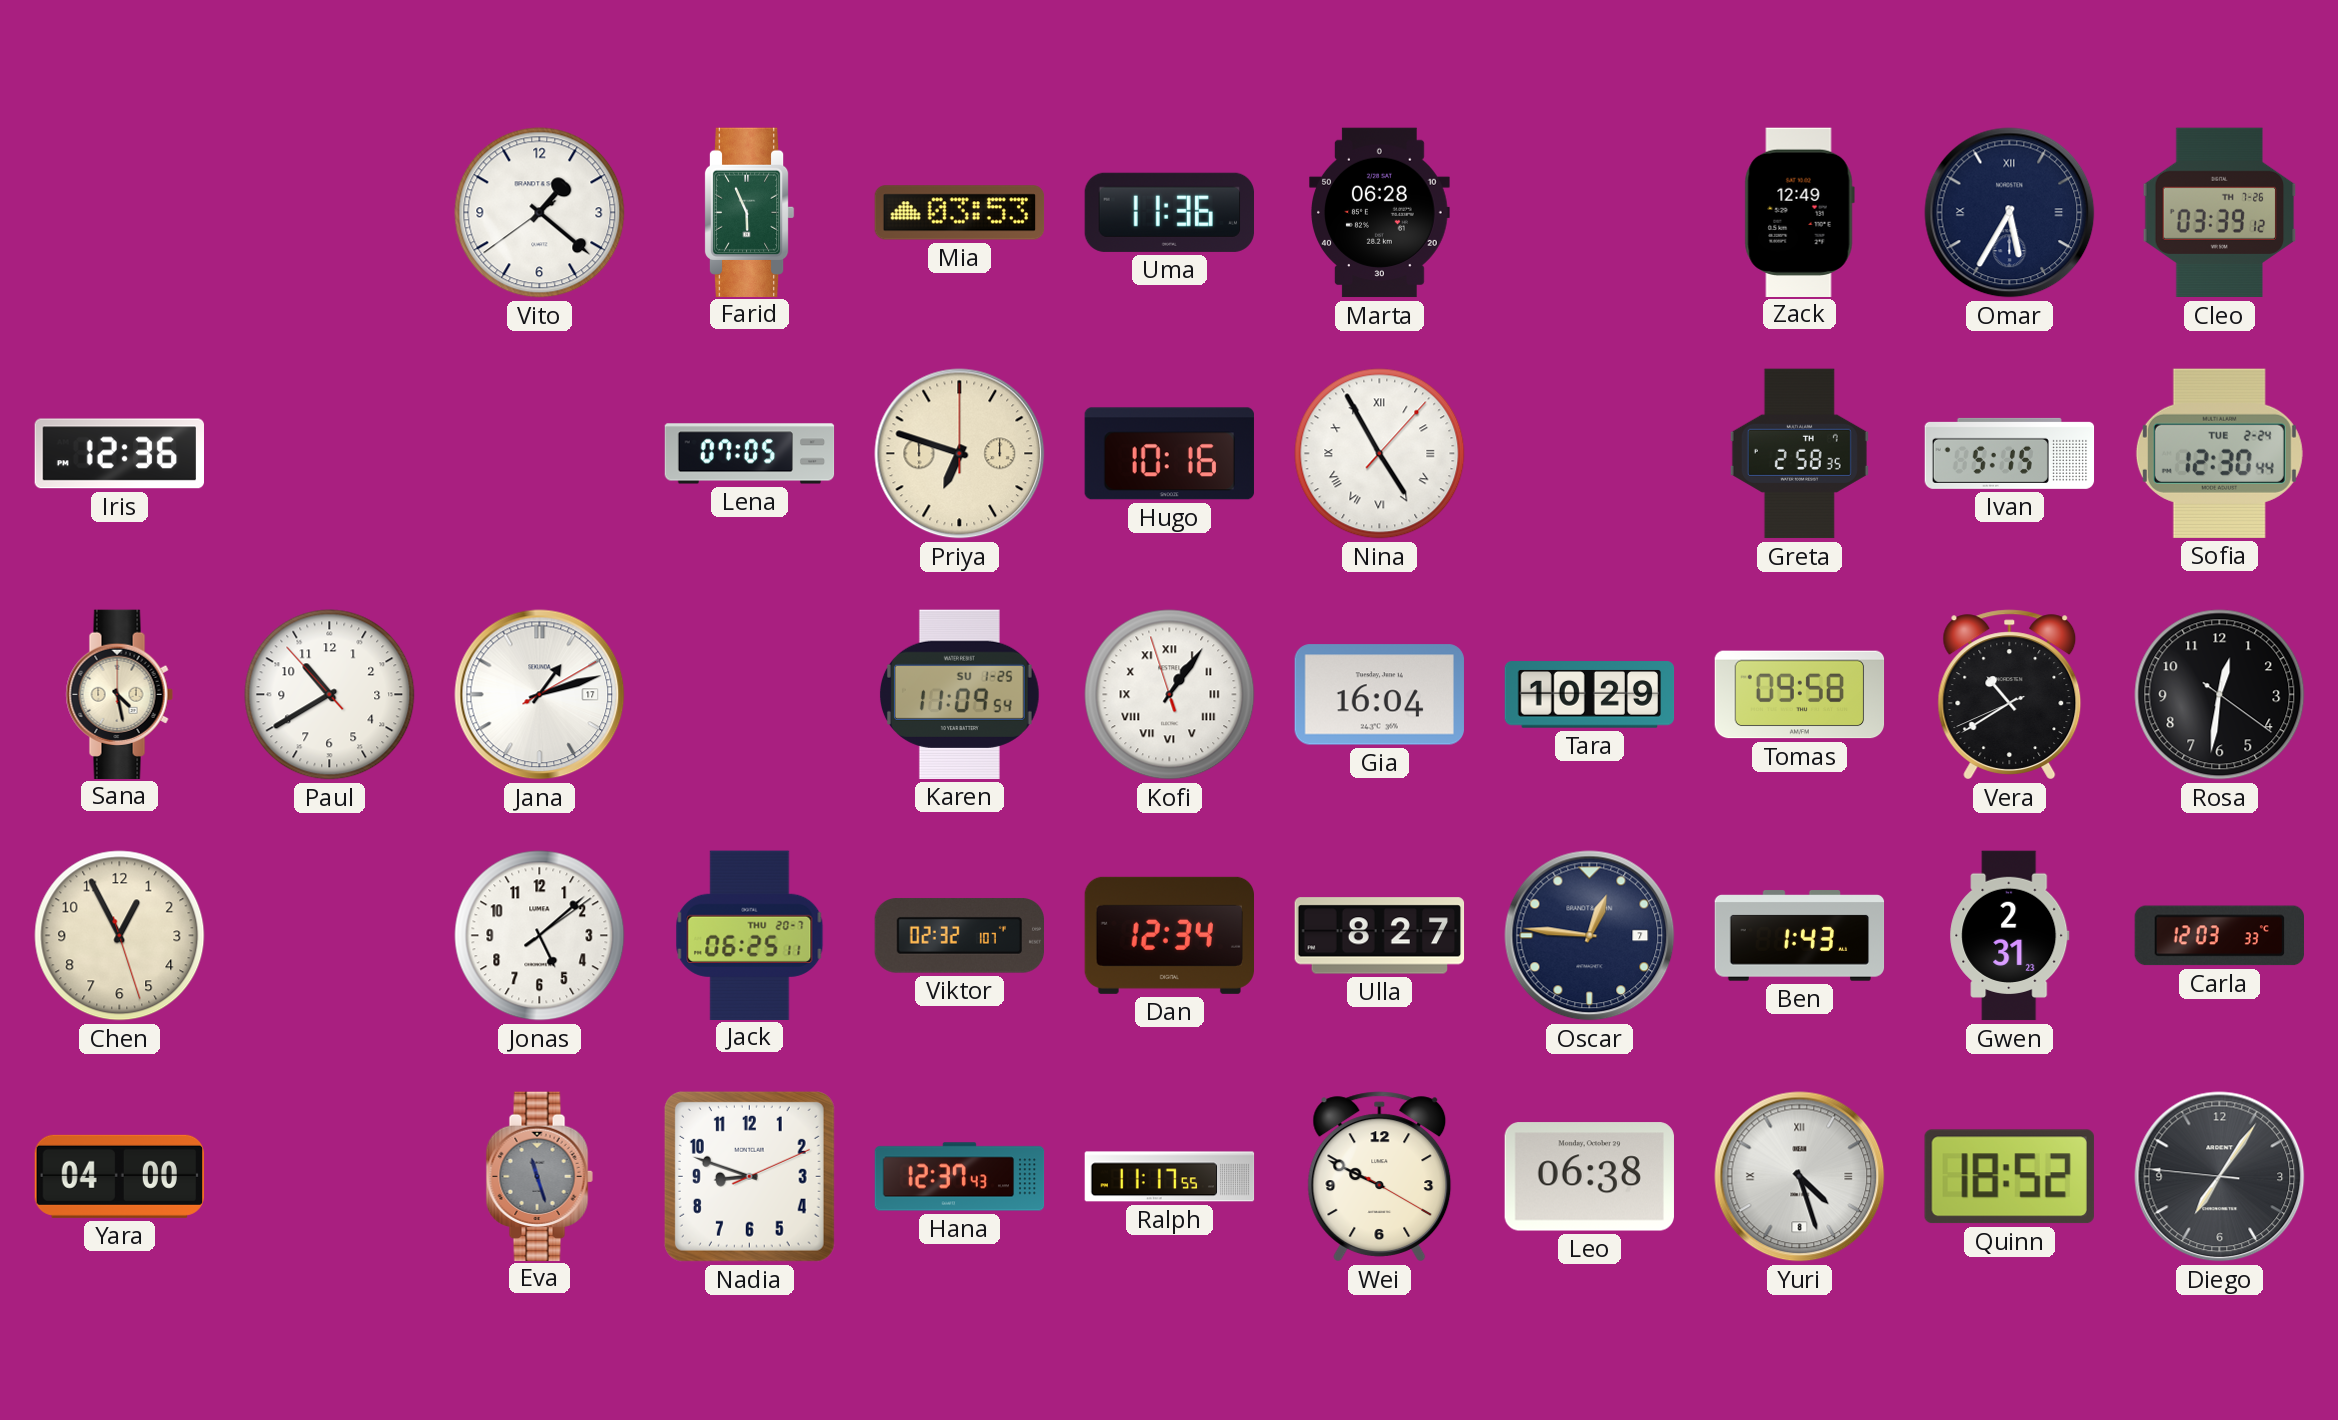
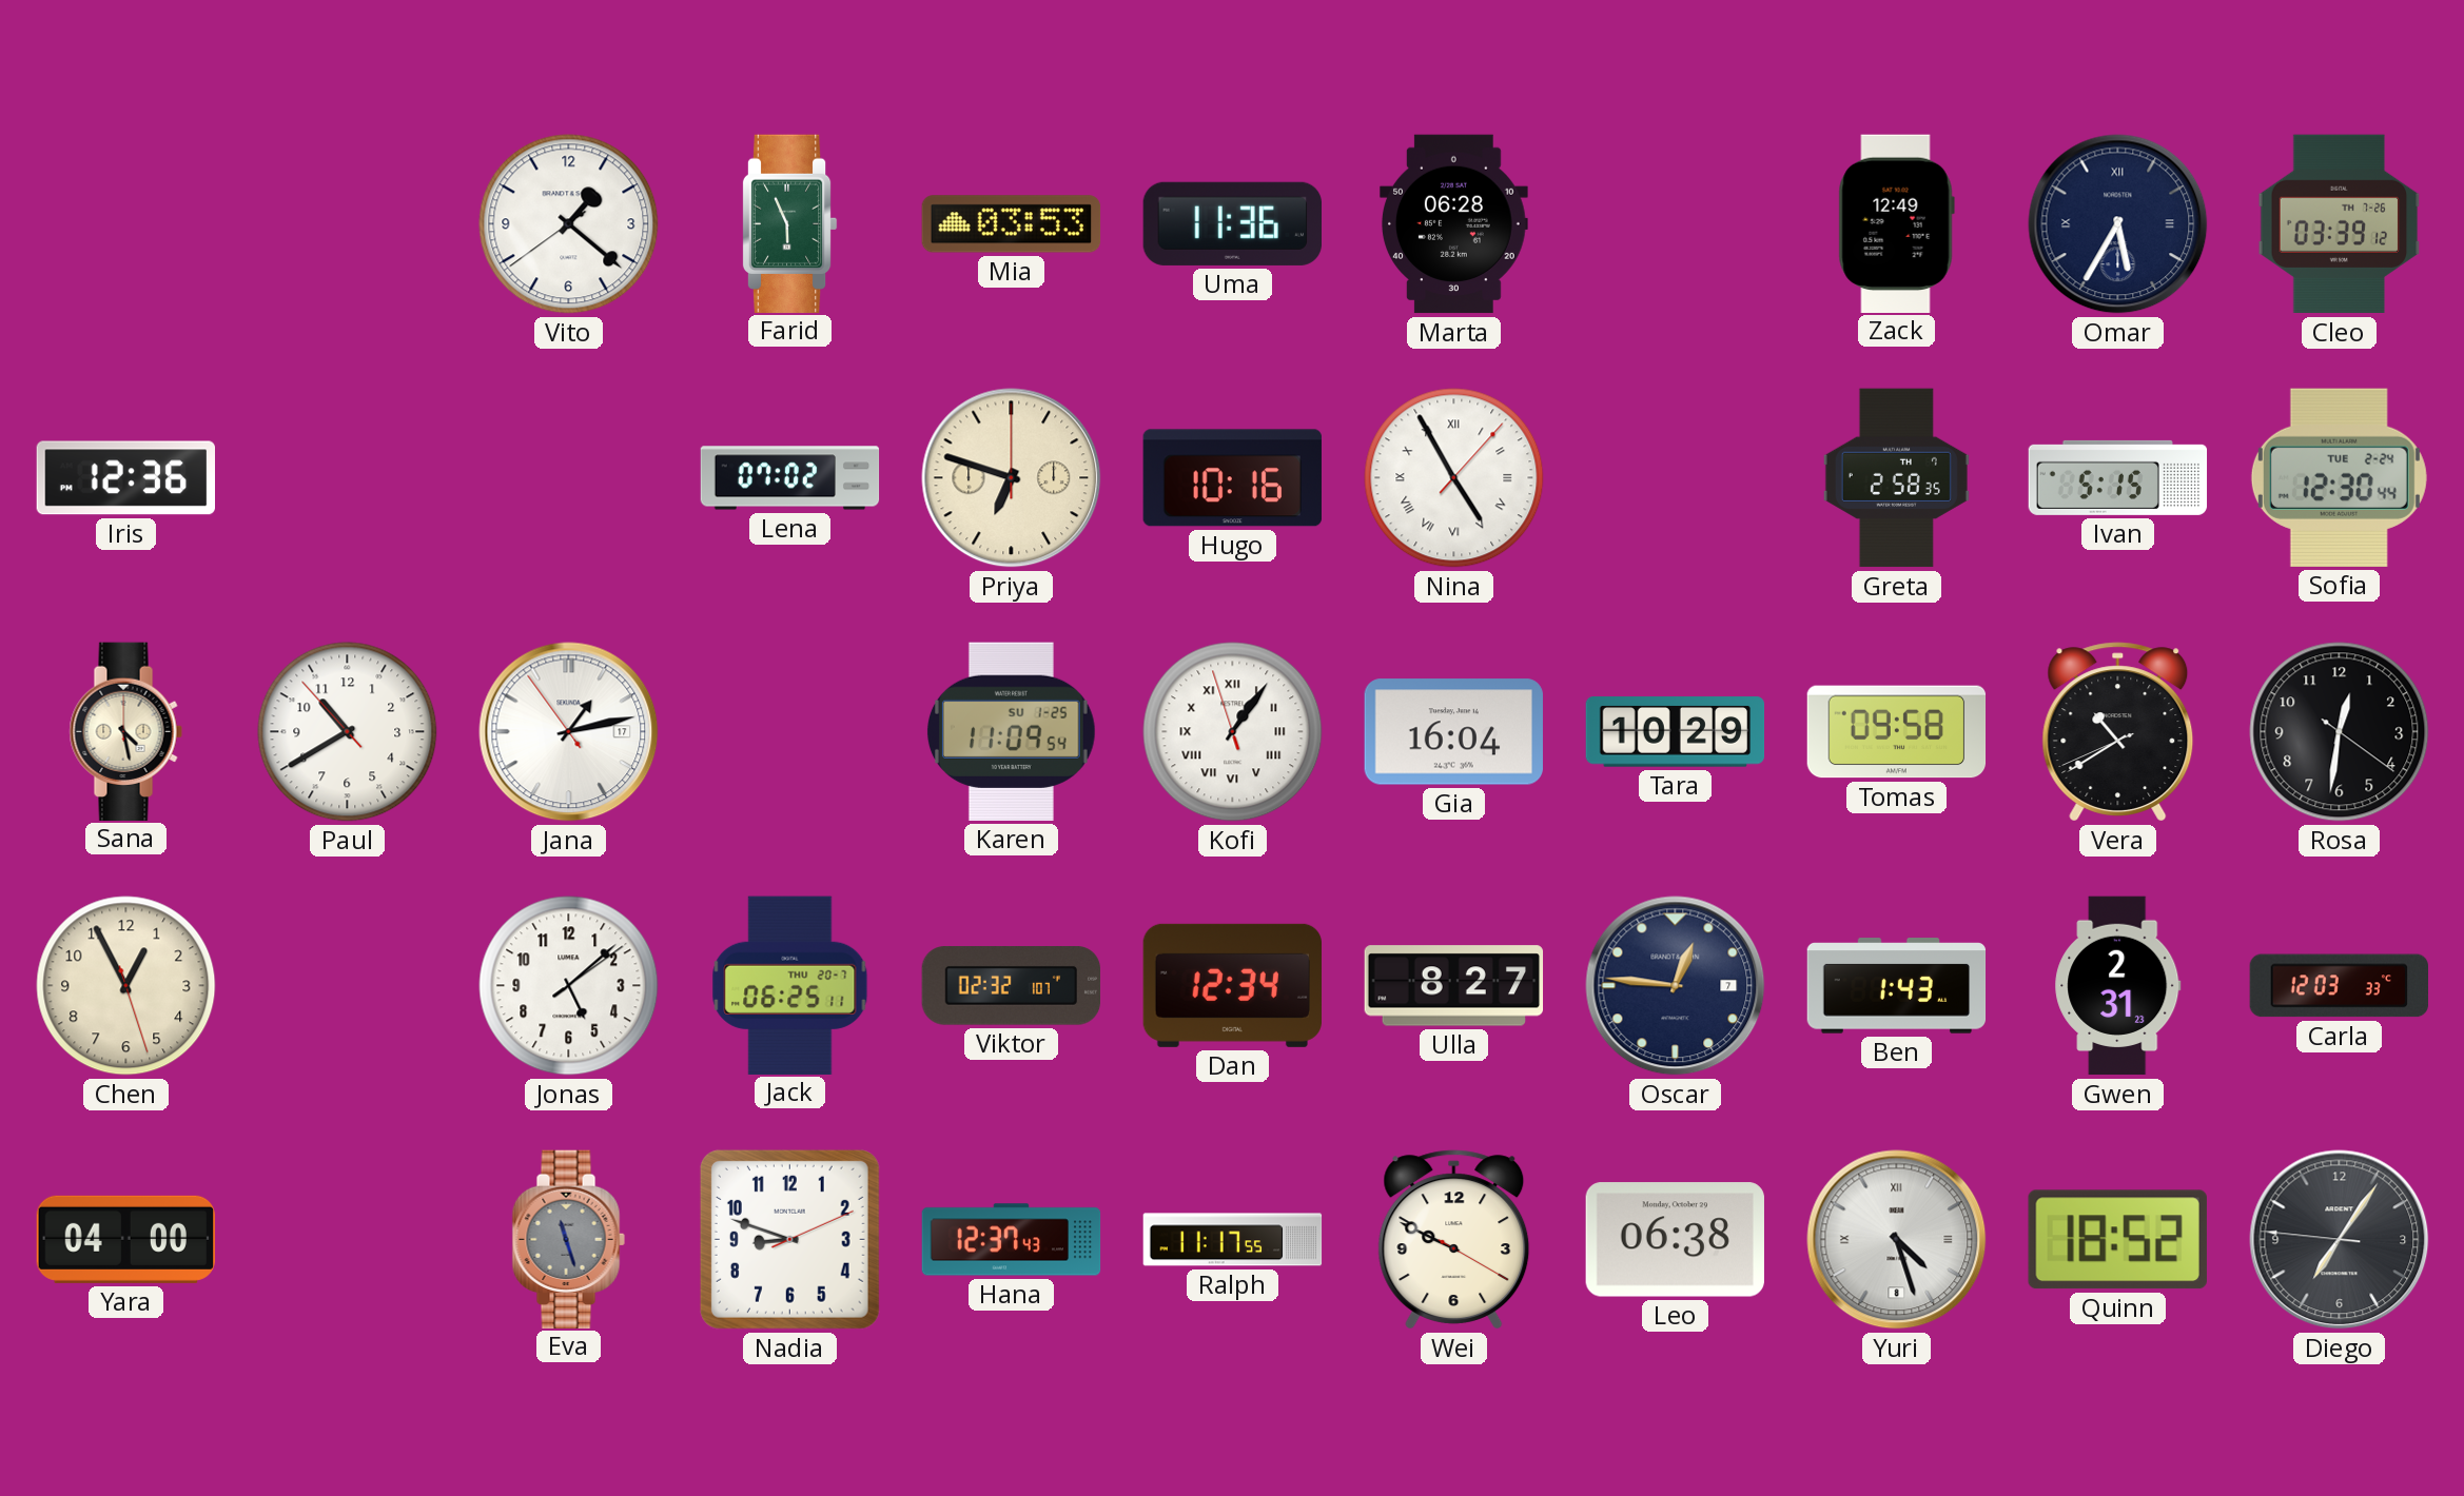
Lena: 07:05 -> 07:02
Jana: 1:12:10 -> 1:12:54
